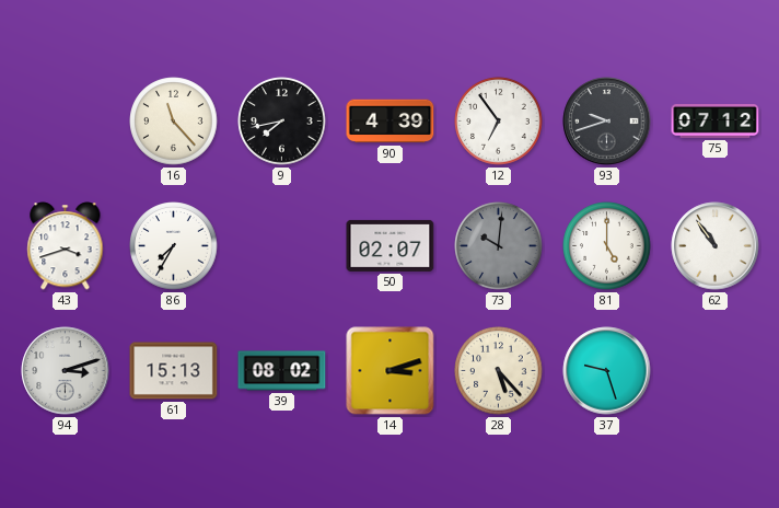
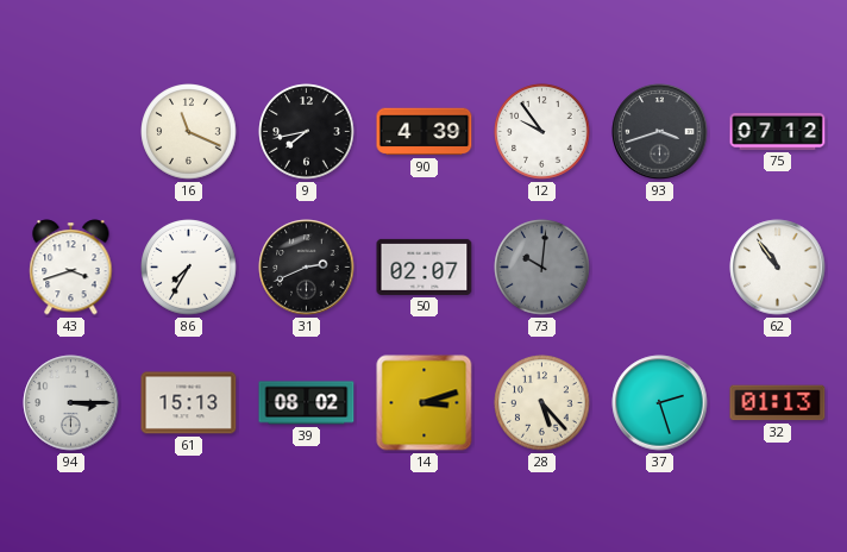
16: 11:23 -> 11:19
12: 6:54 -> 9:54
93: 9:42 -> 3:42
31: none -> 2:41
81: 5:00 -> none
94: 3:12 -> 3:15
37: 9:27 -> 2:27
32: none -> 01:13
